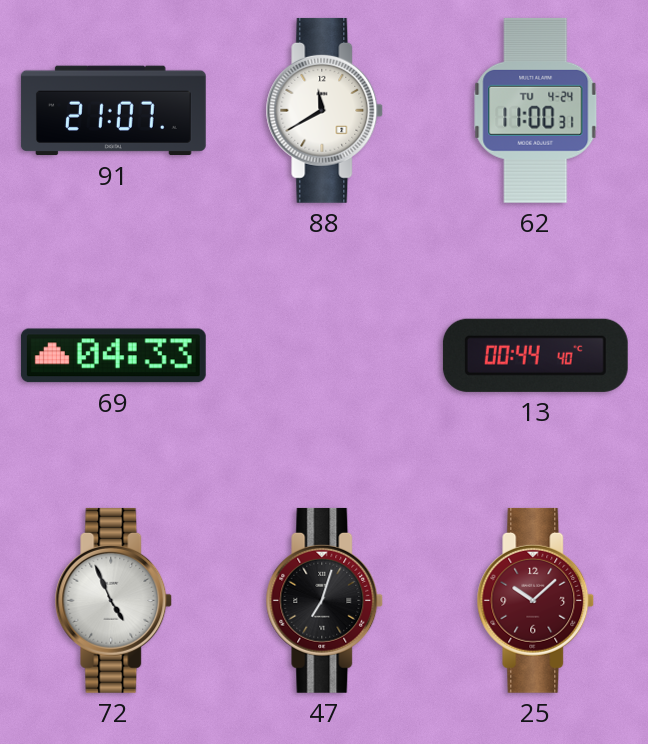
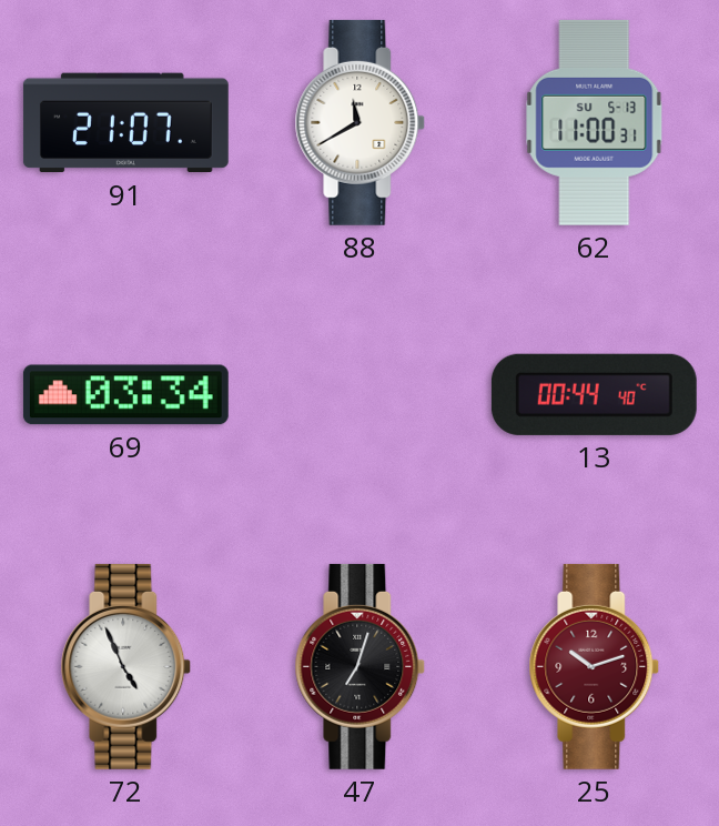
62 date: TU 4-24 -> SU 5-13
69: 04:33 -> 03:34
25: 10:08 -> 10:12
